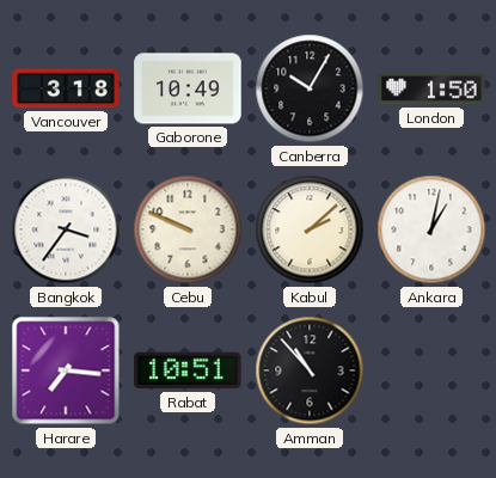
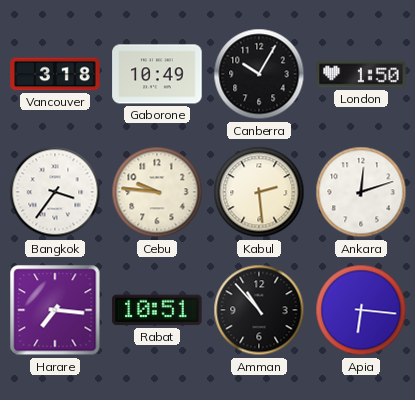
Cebu: 9:49 -> 9:46
Kabul: 2:08 -> 2:29
Ankara: 1:02 -> 12:12
Apia: none -> 6:16
